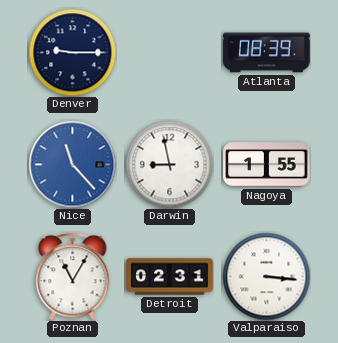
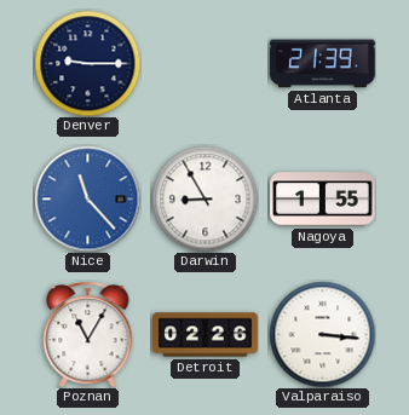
Atlanta: 08:39 -> 21:39
Darwin: 8:58 -> 8:55
Detroit: 02:31 -> 02:26
